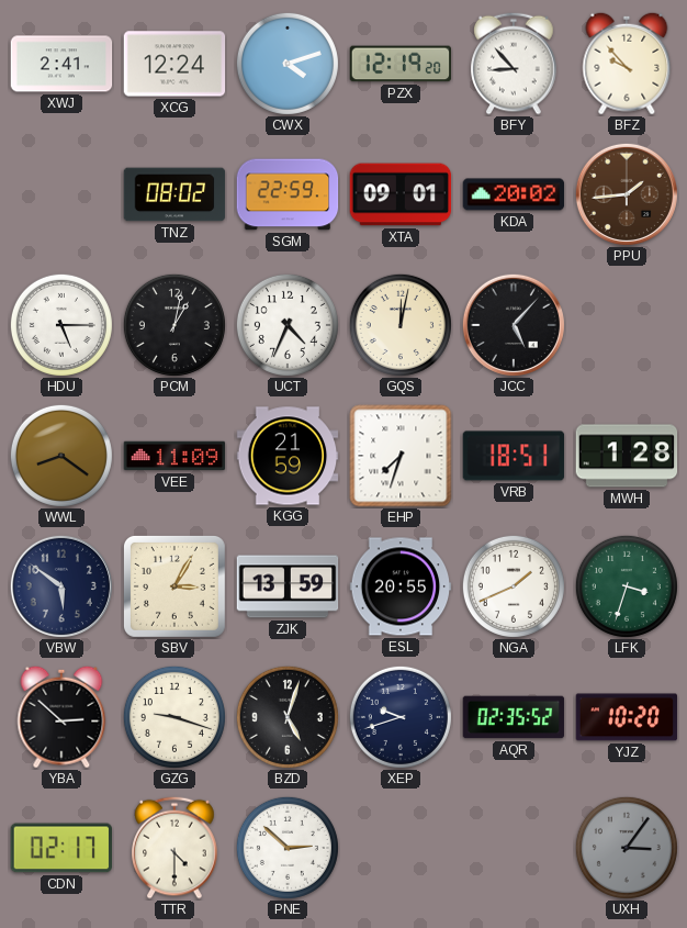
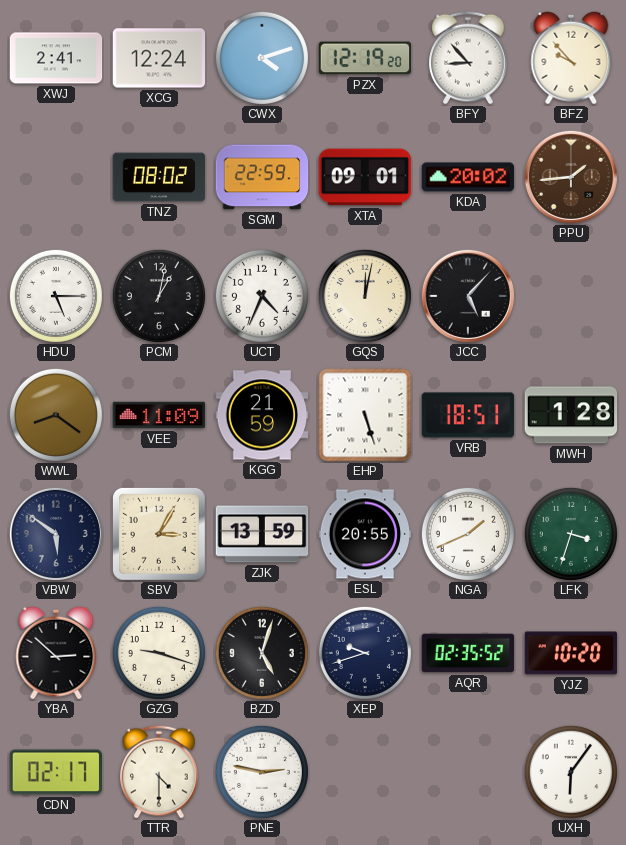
EHP: 7:33 -> 5:27
PNE: 2:52 -> 2:47
UXH: 3:06 -> 6:06
UXH dial: grey -> white
